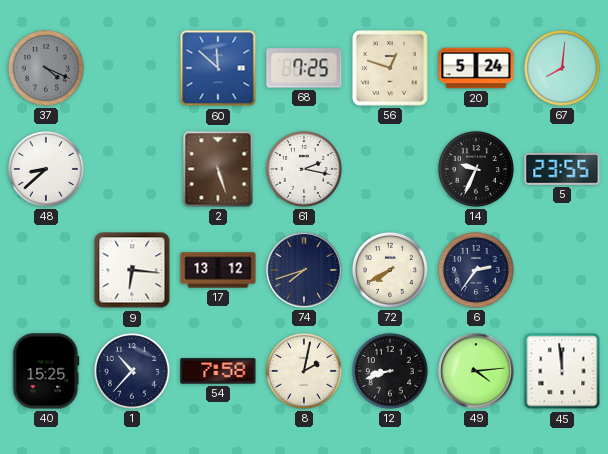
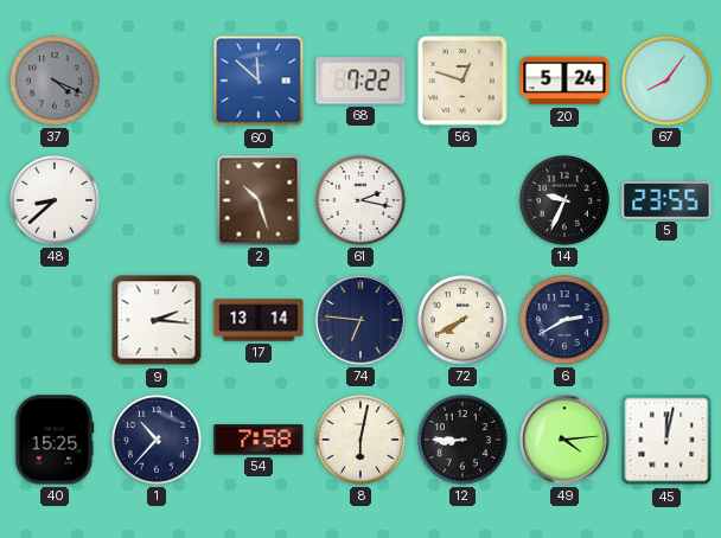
68: 7:25 -> 7:22
67: 8:01 -> 8:06
2: 5:27 -> 10:27
9: 6:16 -> 2:16
17: 13:12 -> 13:14
74: 7:42 -> 6:46
6: 2:36 -> 2:40
8: 2:02 -> 6:02
12: 8:42 -> 8:45
45: 11:59 -> 12:02
